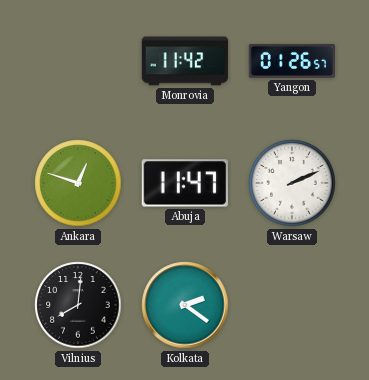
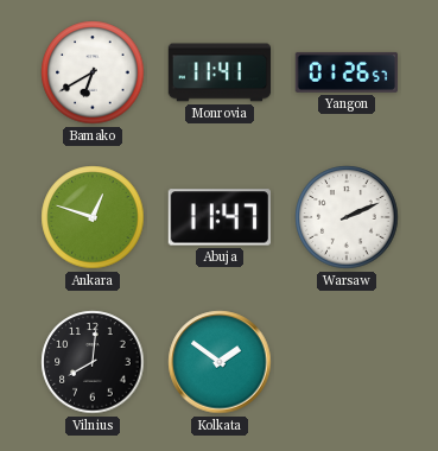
Bamako: none -> 6:40
Monrovia: 11:42 -> 11:41
Kolkata: 2:21 -> 1:51
